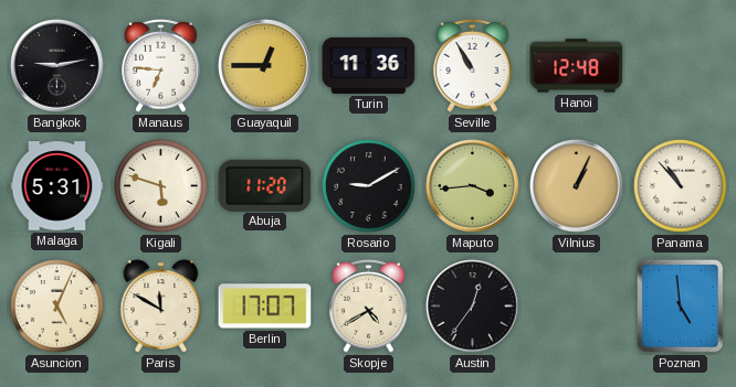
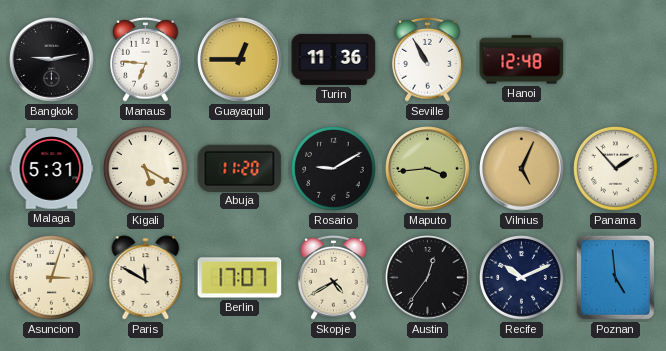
Kigali: 5:48 -> 5:20
Vilnius: 1:04 -> 5:04
Panama: 10:53 -> 1:53
Asuncion: 5:04 -> 3:03
Recife: none -> 10:11
